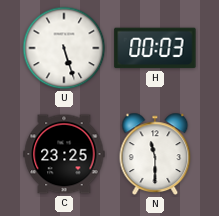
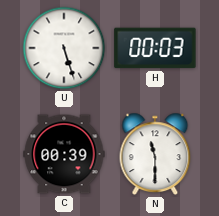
C: 23:25 -> 00:39
